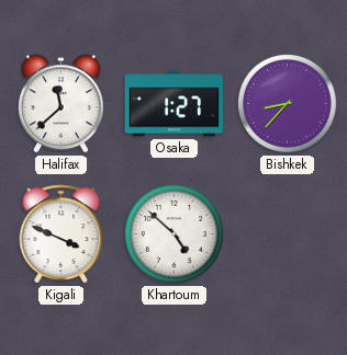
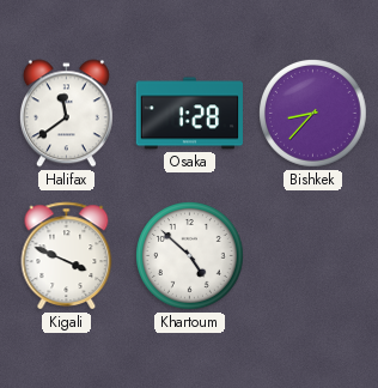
Halifax: 11:38 -> 11:39
Osaka: 1:27 -> 1:28
